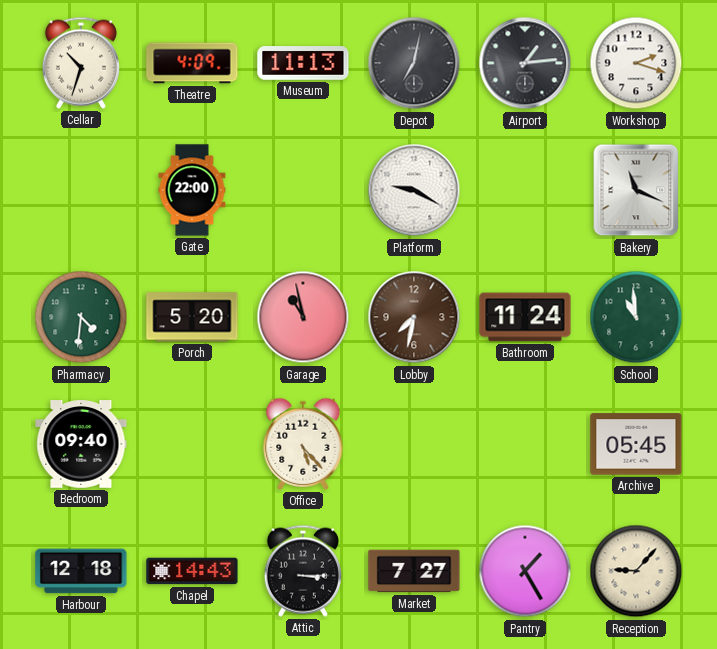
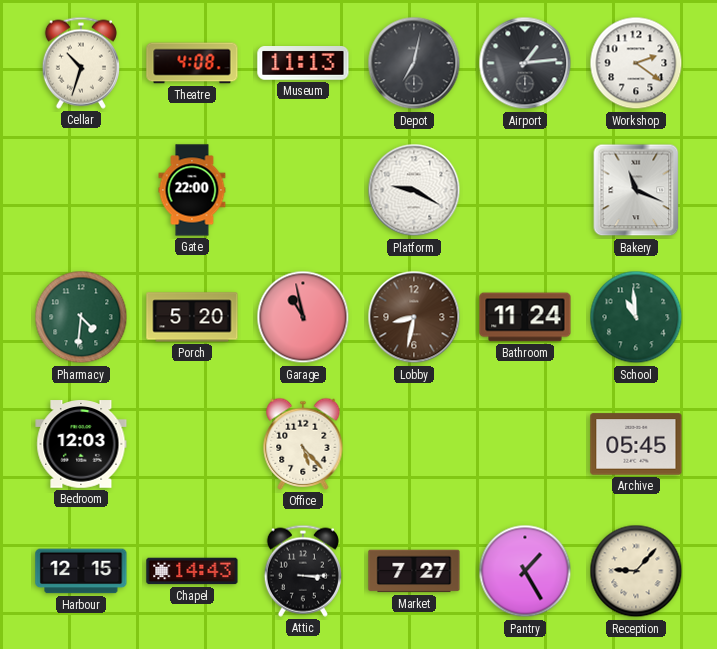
Theatre: 4:09 -> 4:08
Workshop: 2:18 -> 2:21
Lobby: 7:32 -> 8:32
Bedroom: 09:40 -> 12:03
Harbour: 12:18 -> 12:15
